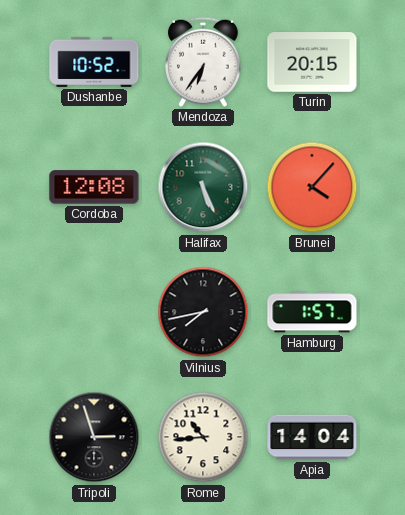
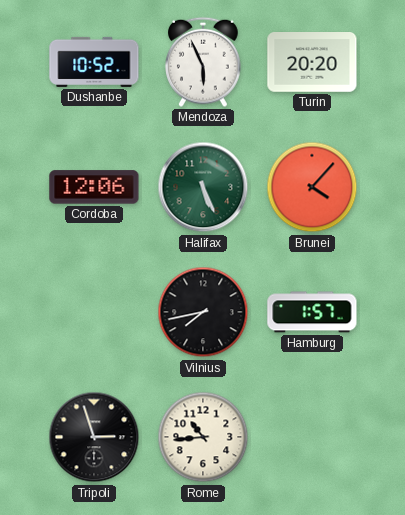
Mendoza: 6:36 -> 5:56
Turin: 20:15 -> 20:20
Cordoba: 12:08 -> 12:06
Apia: 14:04 -> none
